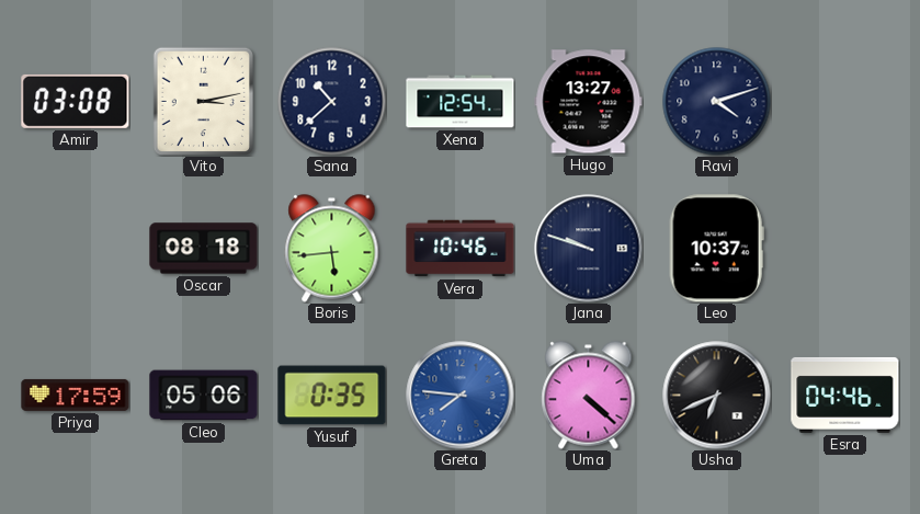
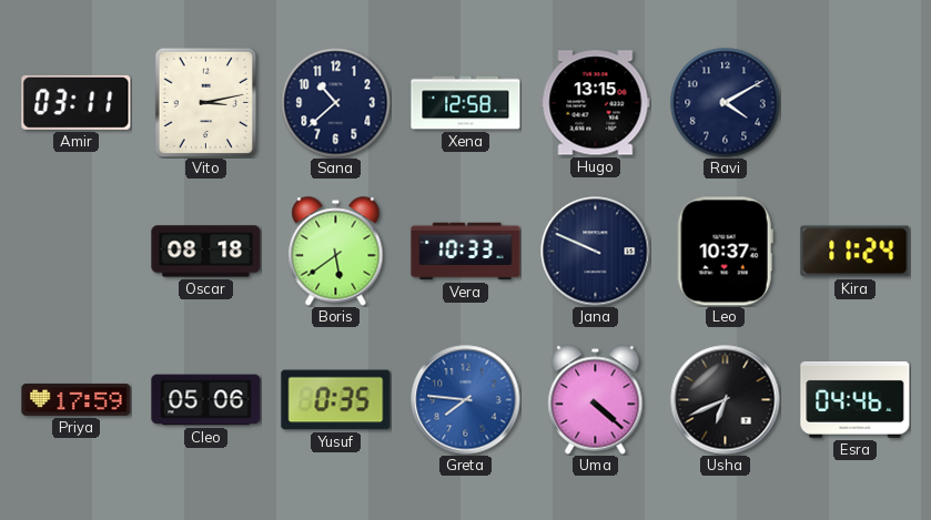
Amir: 03:08 -> 03:11
Xena: 12:54 -> 12:58
Hugo: 13:27 -> 13:15
Ravi: 4:12 -> 4:10
Boris: 5:44 -> 5:39
Vera: 10:46 -> 10:33
Jana: 9:48 -> 9:49
Kira: none -> 11:24
